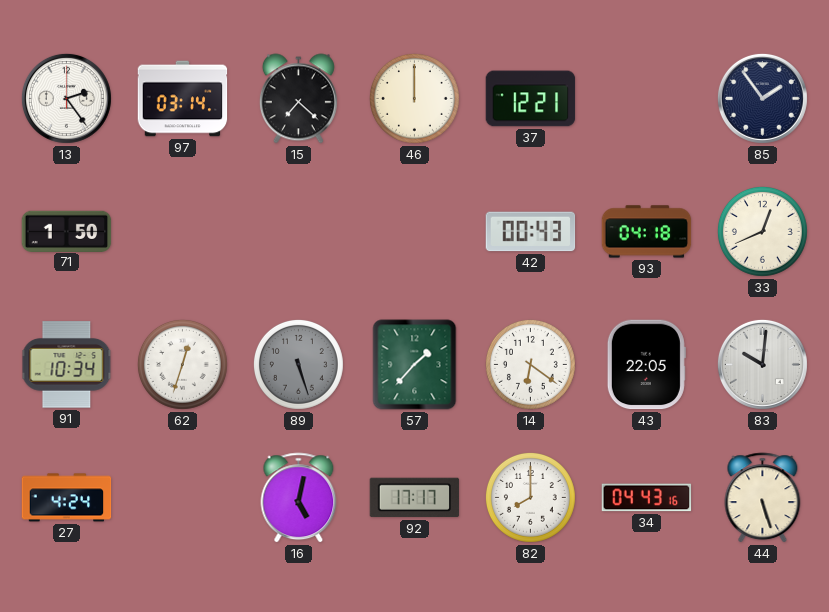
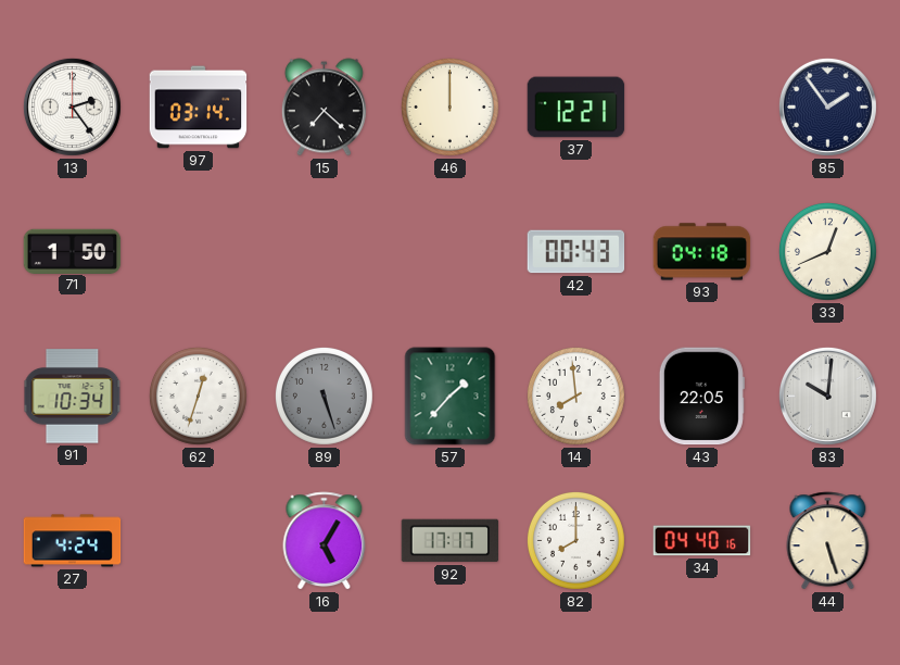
14: 6:21 -> 7:59
16: 5:02 -> 5:05
34: 04:43 -> 04:40
